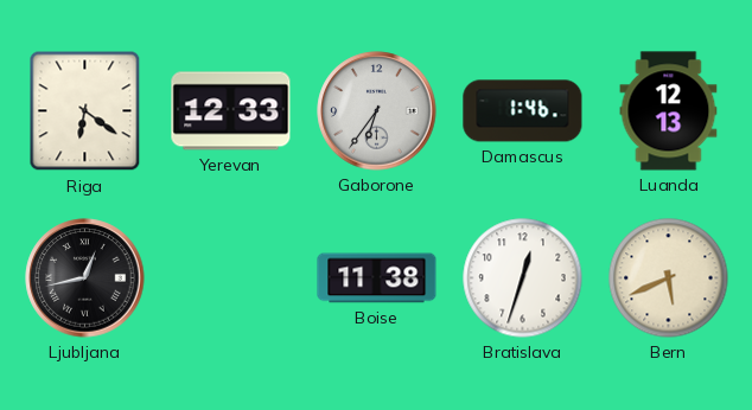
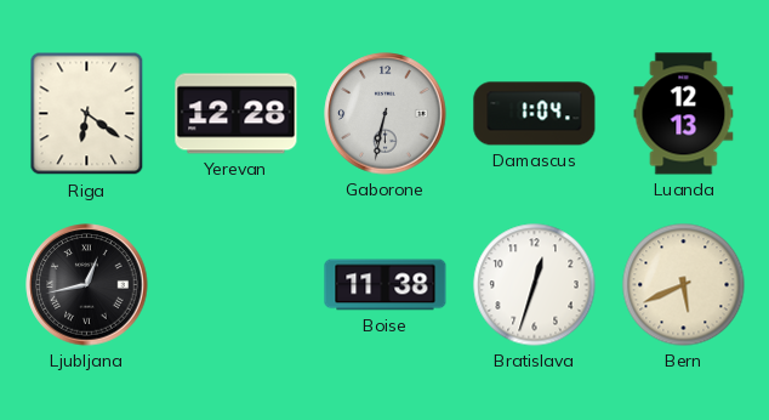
Yerevan: 12:33 -> 12:28
Gaborone: 6:36 -> 6:32
Damascus: 1:46 -> 1:04
